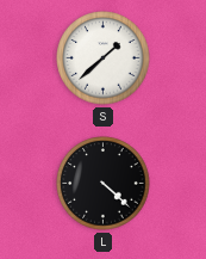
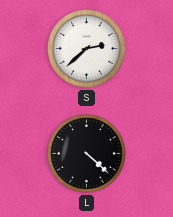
S: 1:38 -> 2:38
